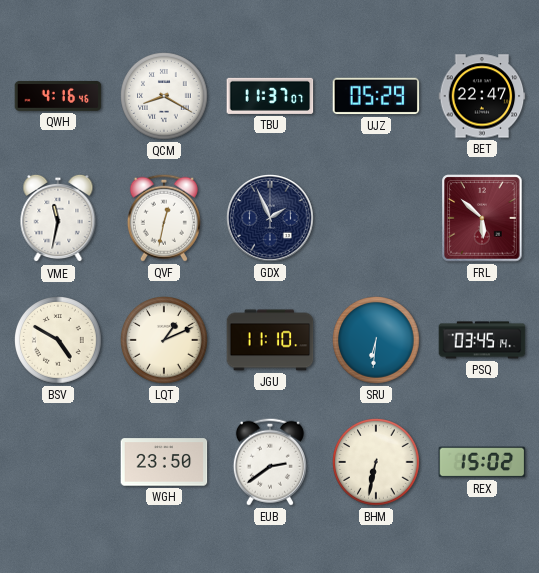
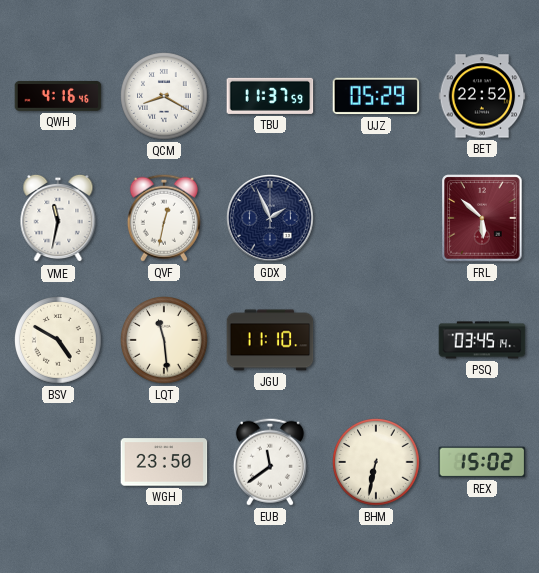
TBU: 11:37:07 -> 11:37:59
BET: 22:47 -> 22:52
LQT: 1:11 -> 11:29
SRU: 6:31 -> none
EUB: 2:39 -> 11:39
